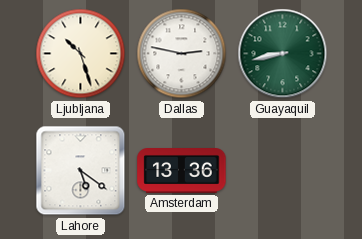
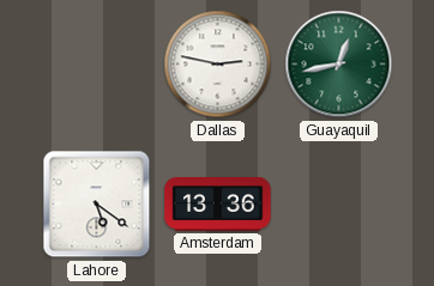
Ljubljana: 10:27 -> none
Guayaquil: 8:43 -> 12:43
